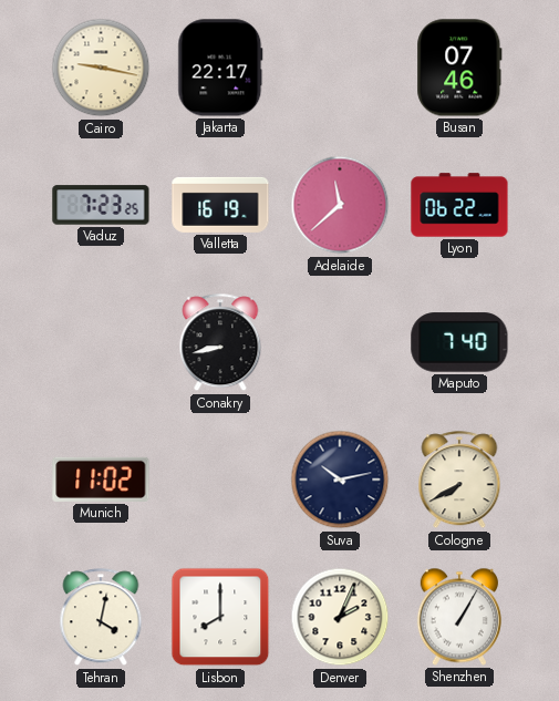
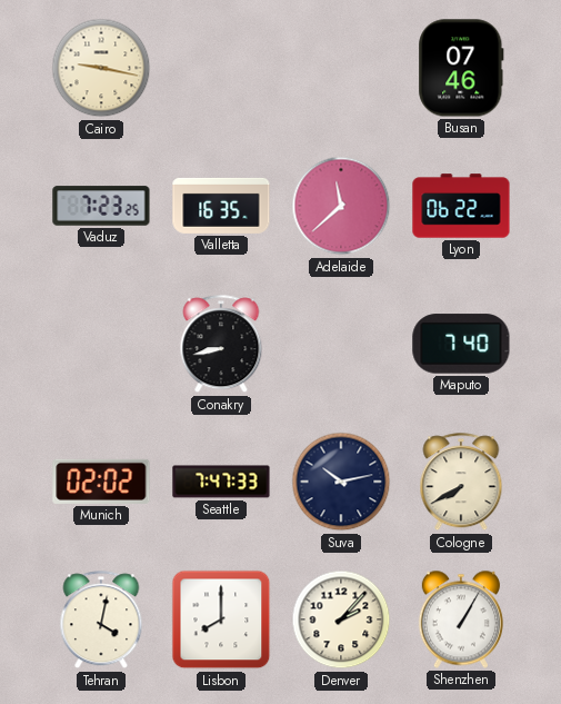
Jakarta: 22:17 -> none
Valletta: 16:19 -> 16:35
Munich: 11:02 -> 02:02
Seattle: none -> 7:47
Denver: 2:04 -> 2:07
